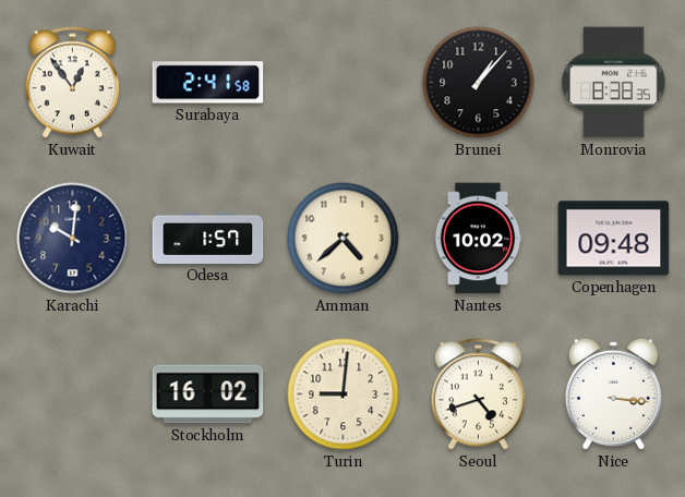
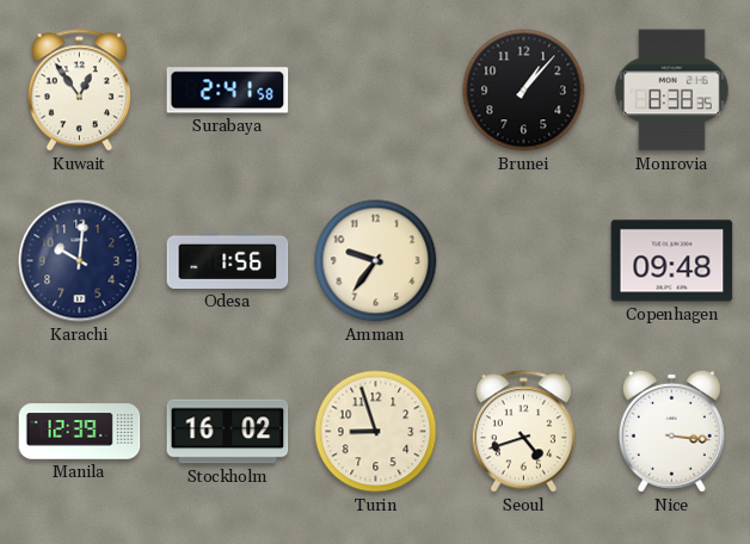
Odesa: 1:57 -> 1:56
Amman: 4:38 -> 9:36
Nantes: 10:02 -> none
Manila: none -> 12:39
Turin: 9:01 -> 8:57
